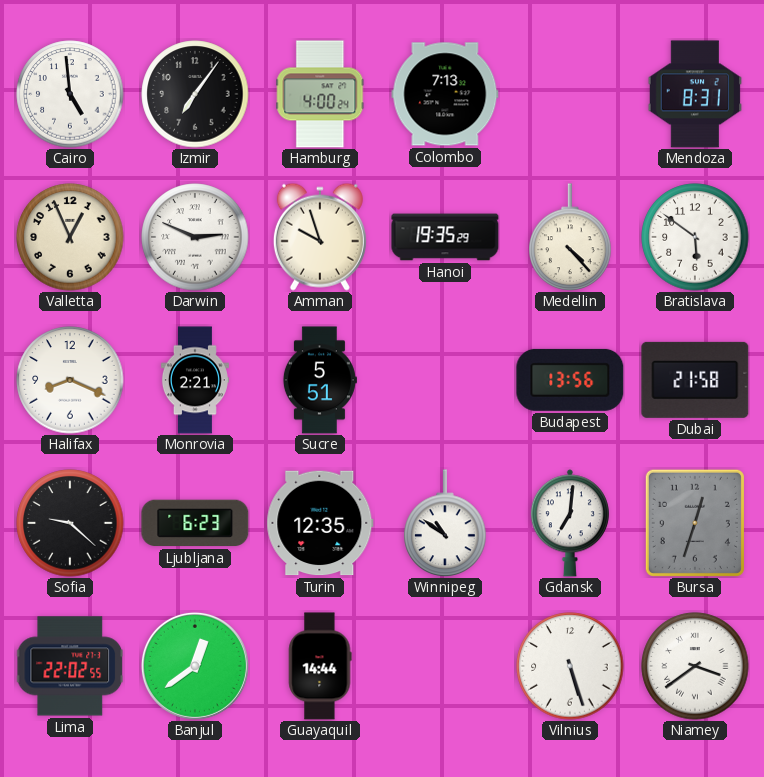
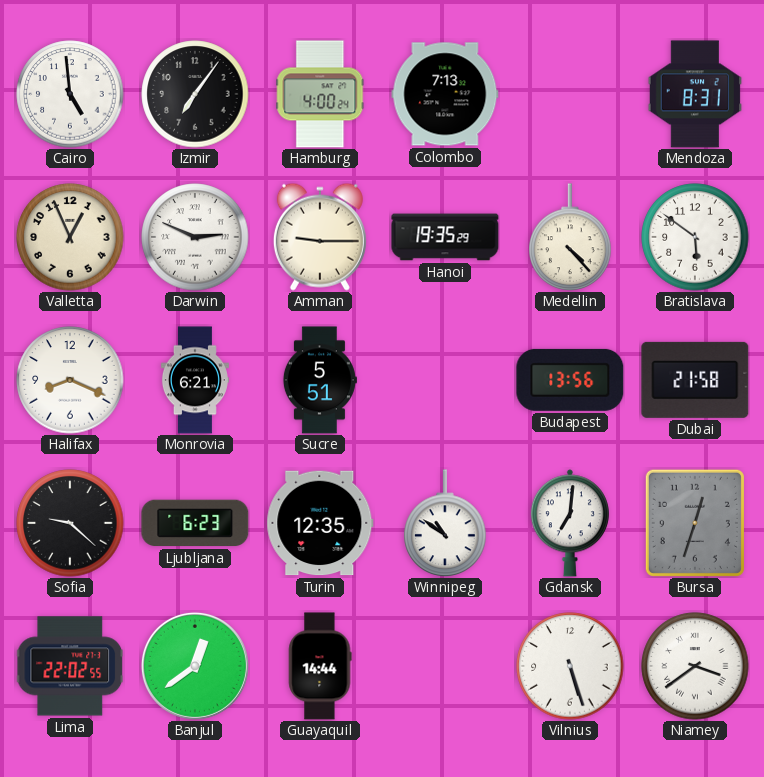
Amman: 9:57 -> 9:15
Monrovia: 2:21 -> 6:21
